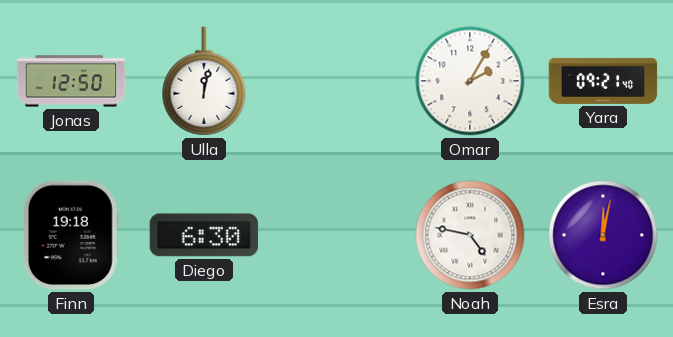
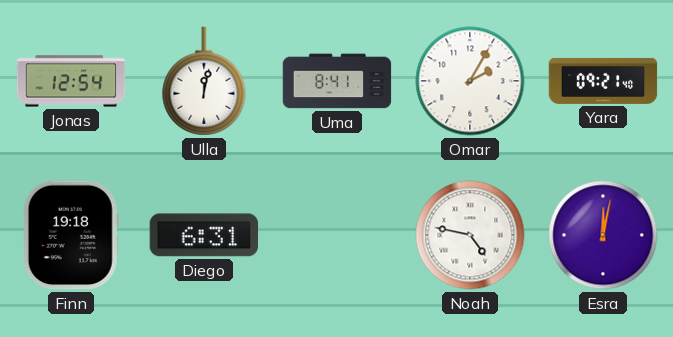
Jonas: 12:50 -> 12:54
Uma: none -> 8:41
Diego: 6:30 -> 6:31
